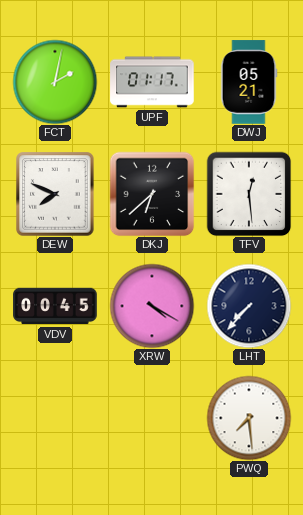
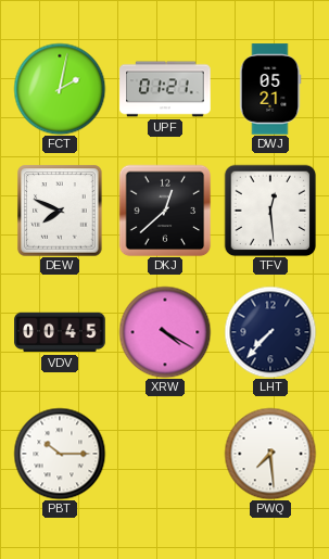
UPF: 01:17 -> 01:21
DKJ: 6:38 -> 12:38
PBT: none -> 10:15
